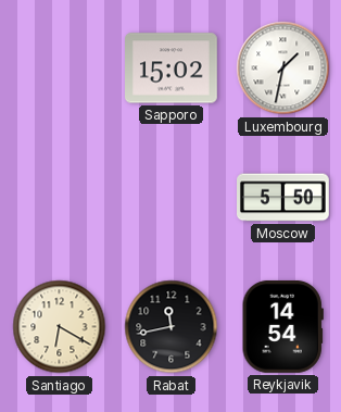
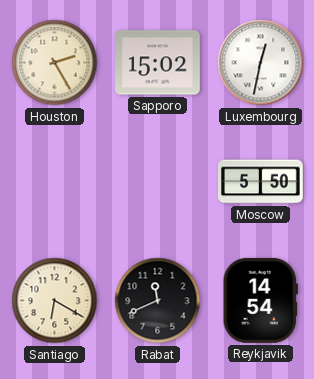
Houston: none -> 2:25
Luxembourg: 1:32 -> 12:32
Rabat: 11:43 -> 11:41
